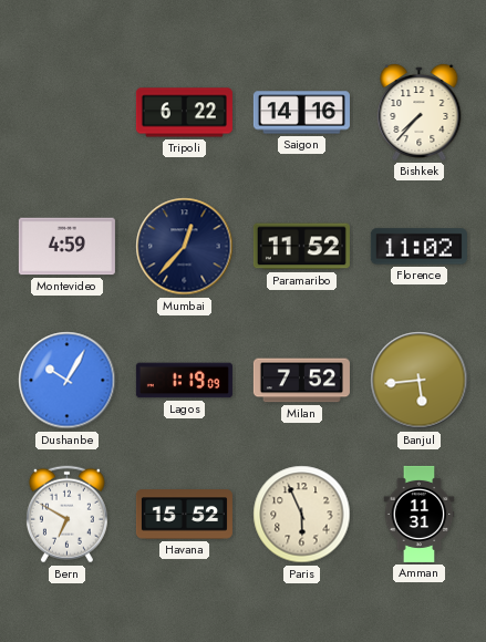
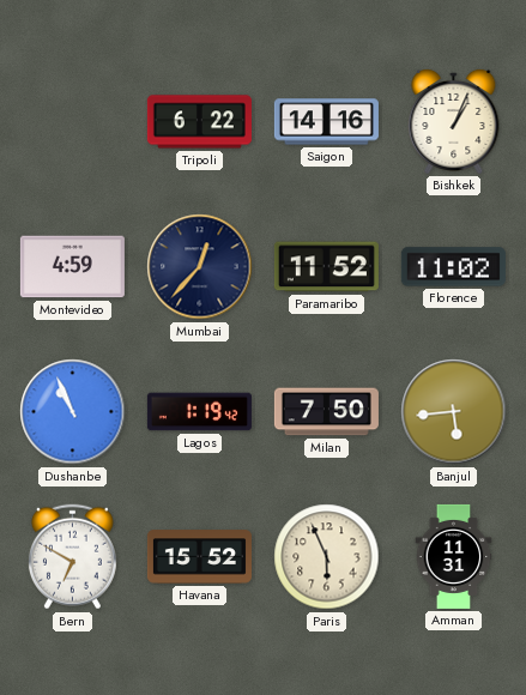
Bishkek: 7:37 -> 1:04
Dushanbe: 10:05 -> 10:56
Lagos: 1:19:09 -> 1:19:42
Milan: 7:52 -> 7:50
